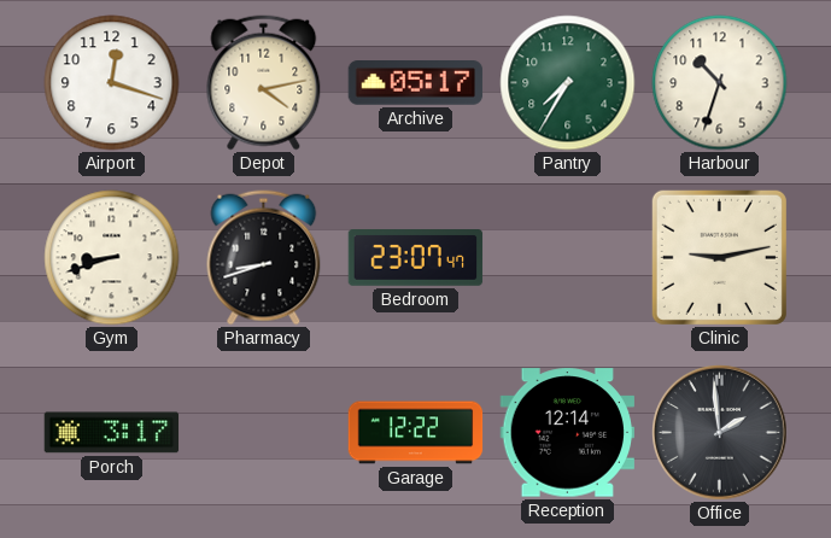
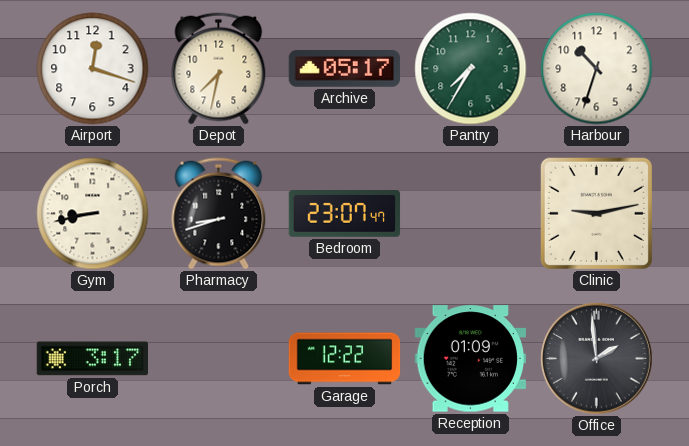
Depot: 4:13 -> 7:32
Gym: 8:42 -> 8:43
Reception: 12:14 -> 01:09
